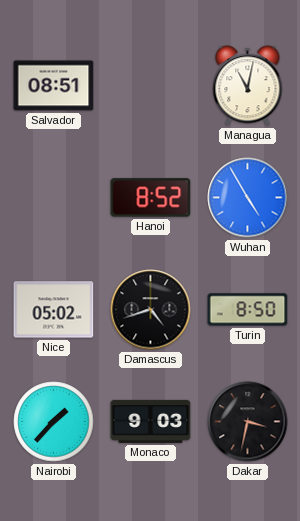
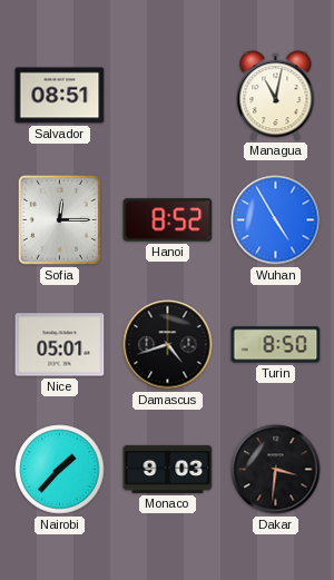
Sofia: none -> 12:15
Nice: 05:02 -> 05:01
Dakar: 3:32 -> 3:31
